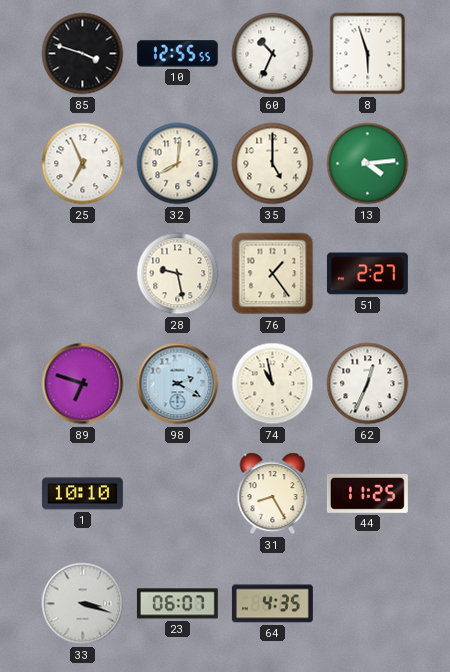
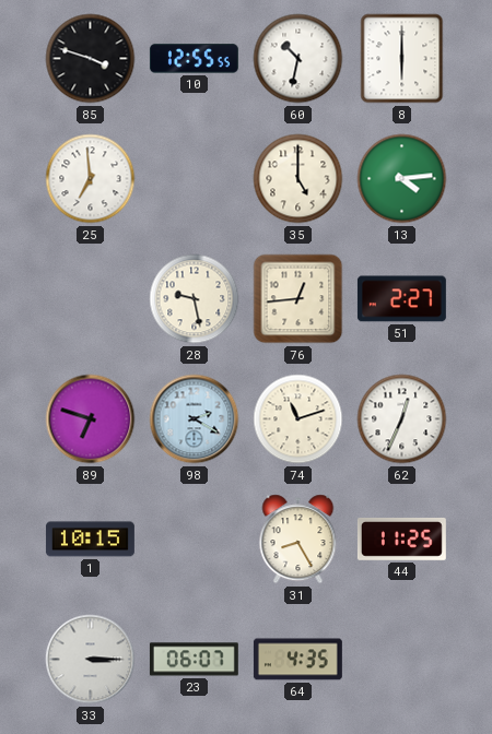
60: 10:34 -> 10:32
8: 5:57 -> 6:00
25: 6:56 -> 6:59
32: 8:01 -> none
76: 1:24 -> 12:44
74: 10:58 -> 11:12
1: 10:10 -> 10:15
33: 3:18 -> 3:15
